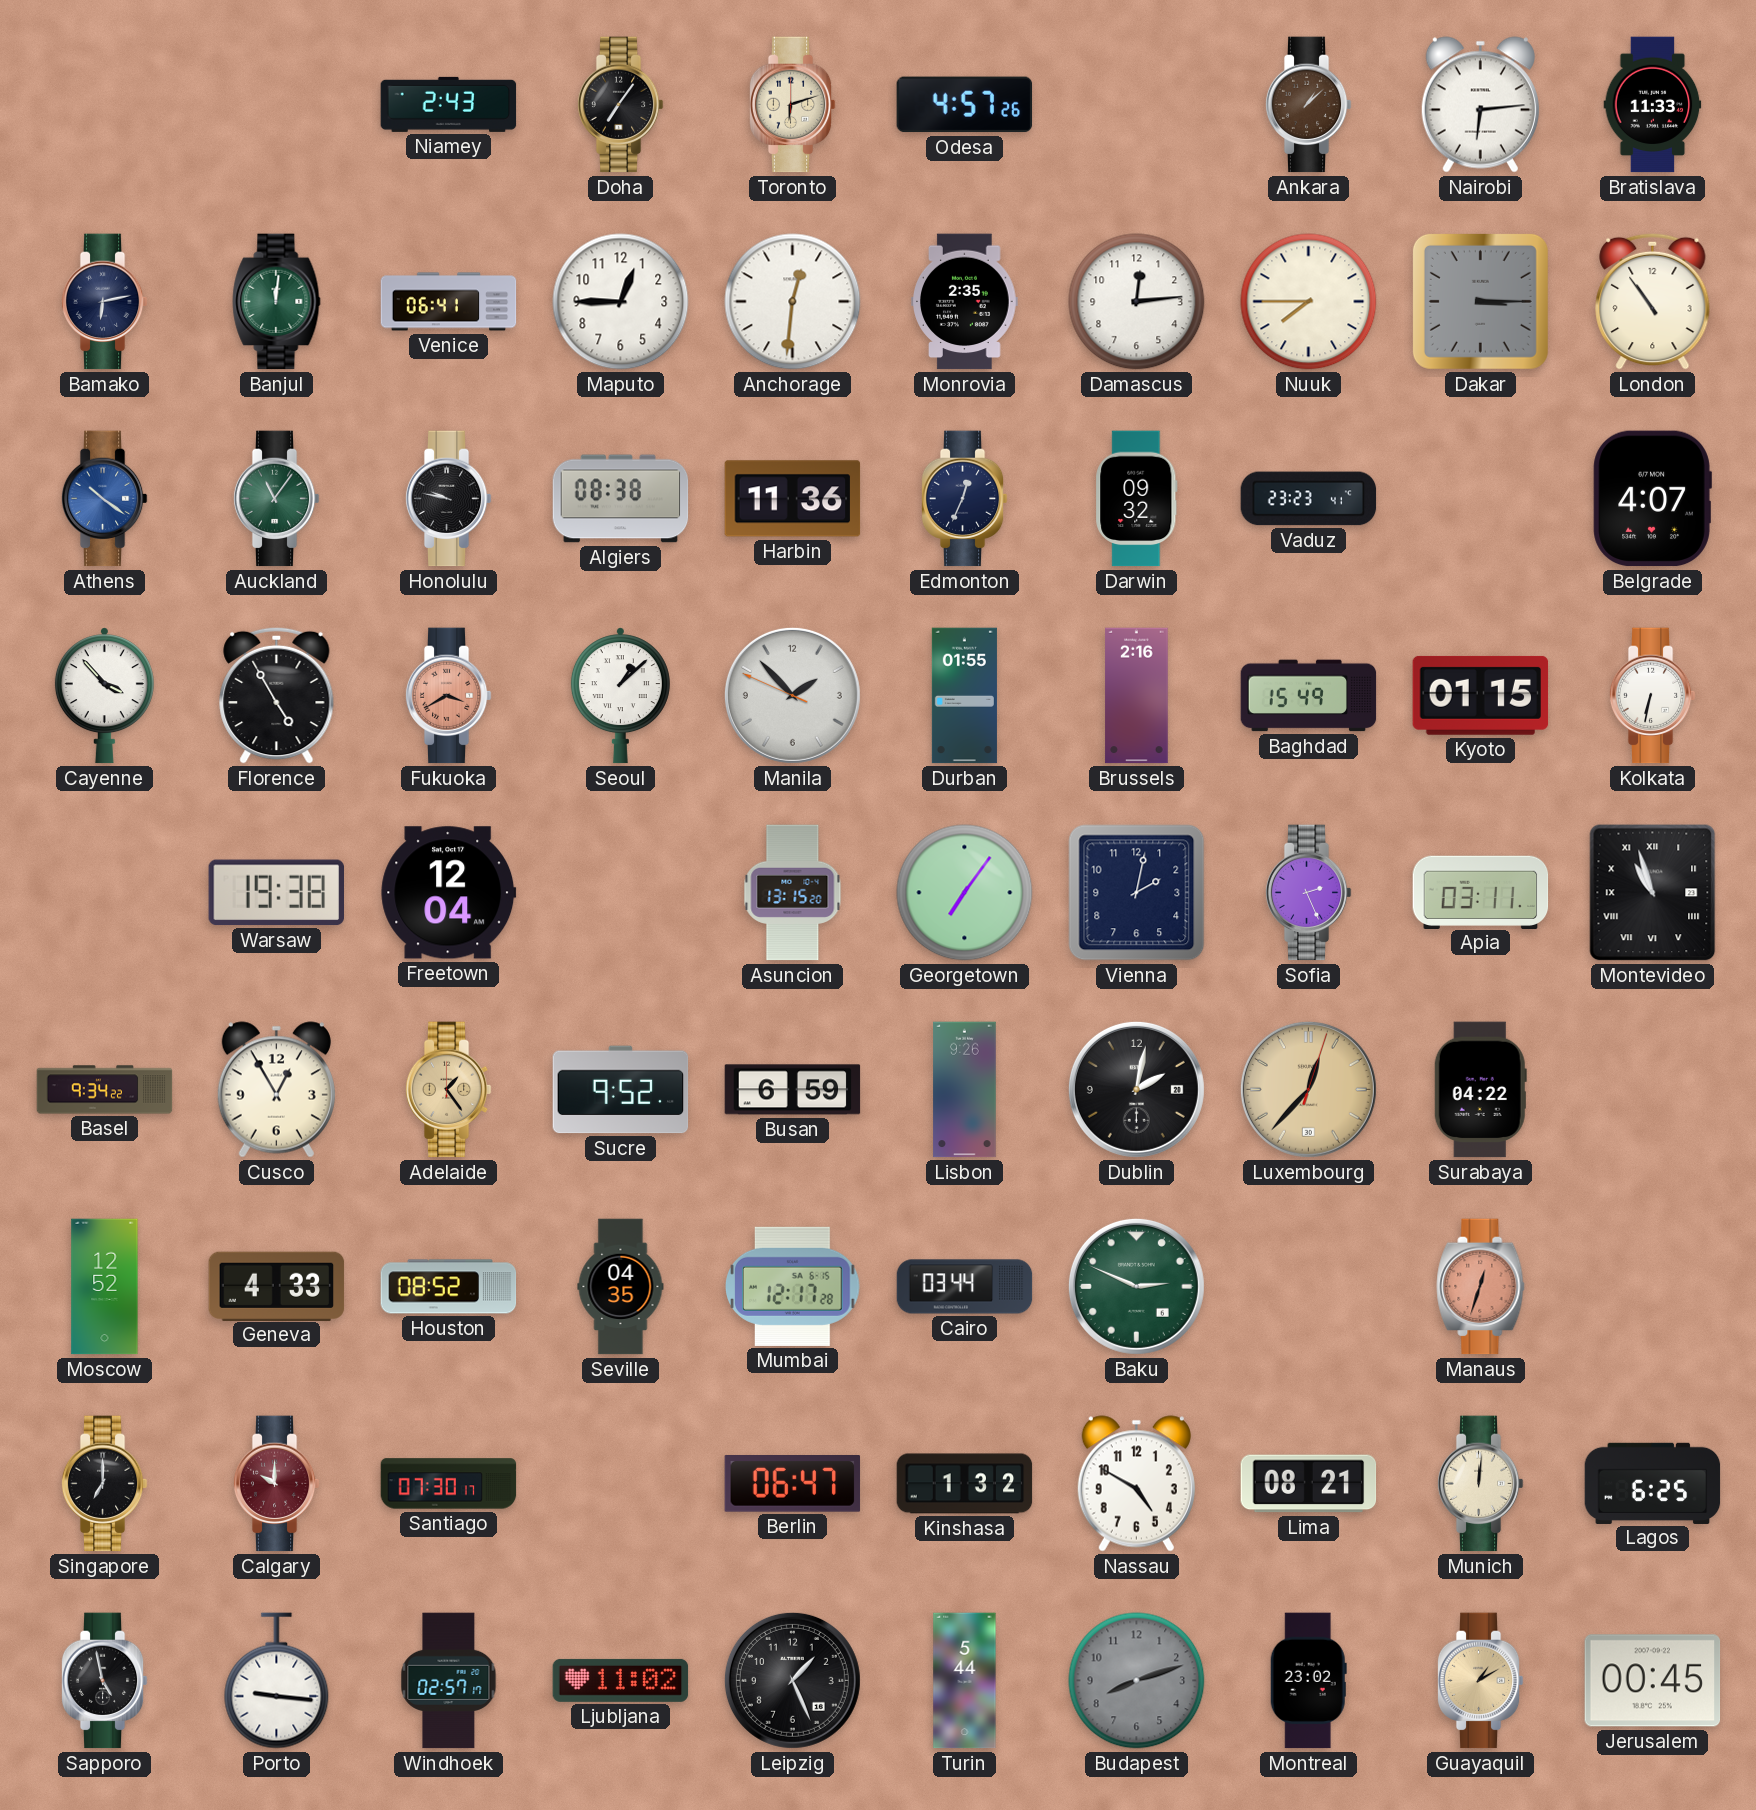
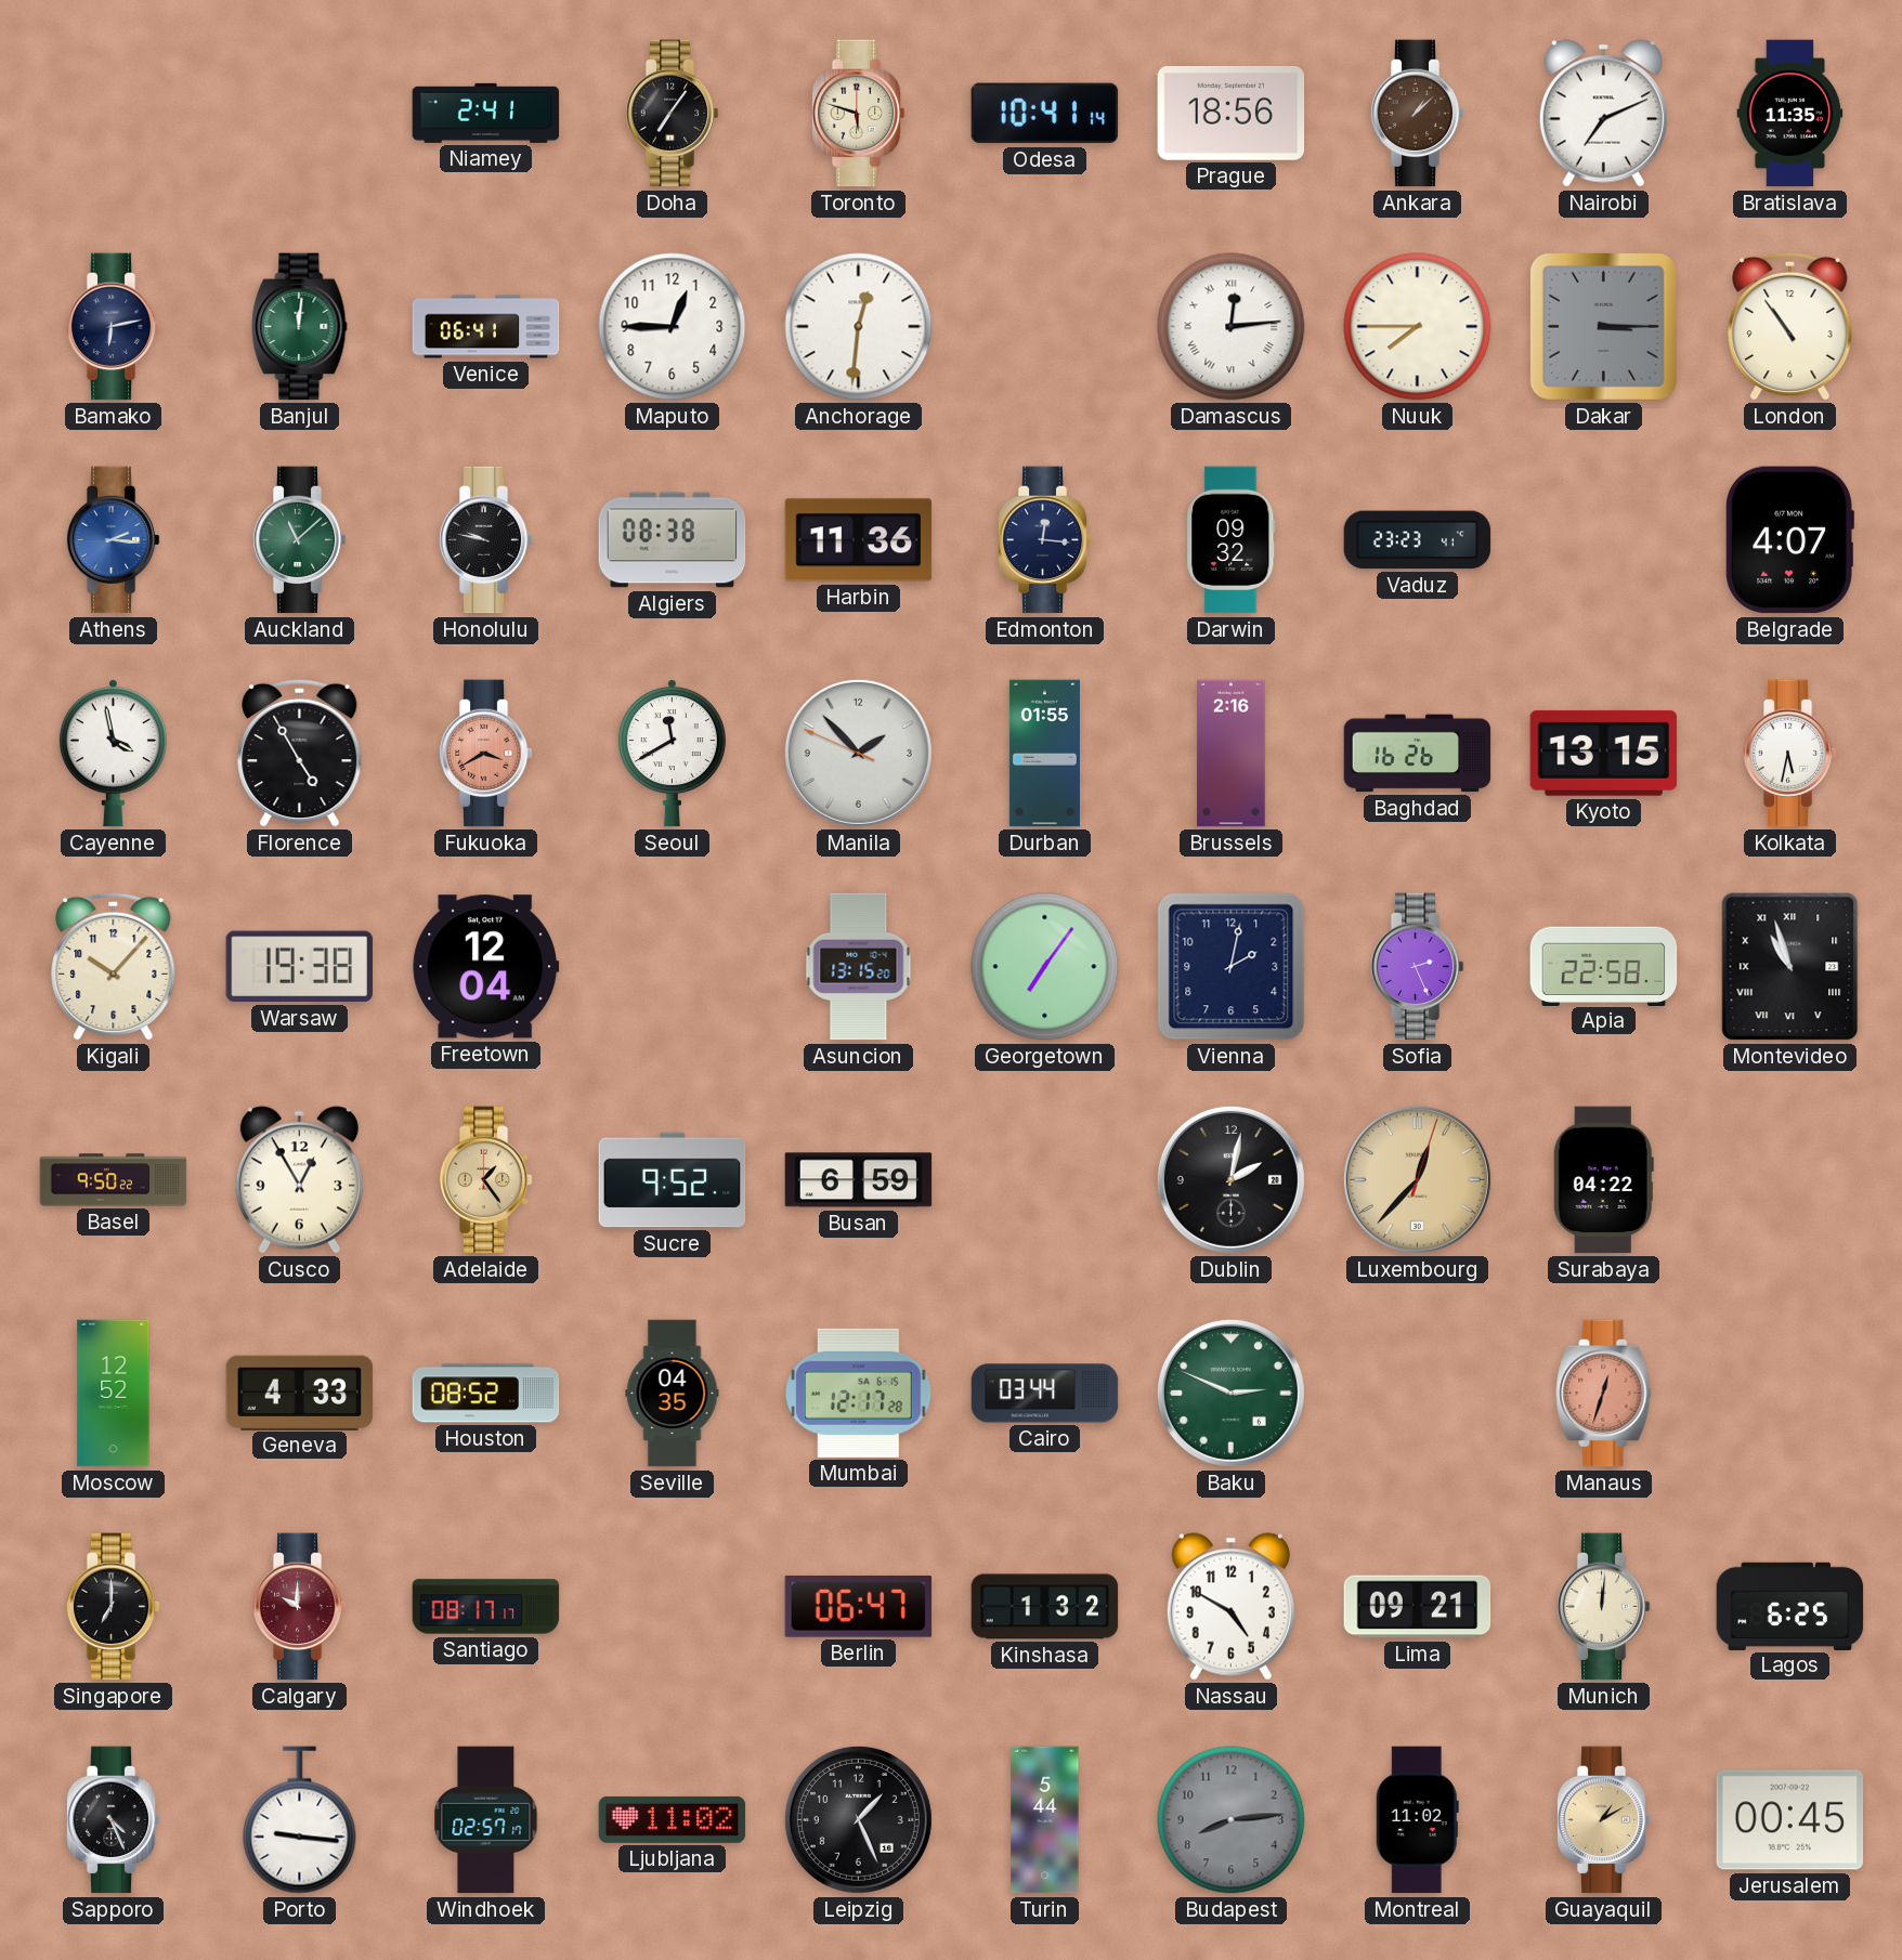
Niamey: 2:43 -> 2:41
Toronto: 6:12 -> 5:48
Odesa: 4:57 -> 10:41
Prague: none -> 18:56
Nairobi: 6:14 -> 7:11
Bratislava: 11:33 -> 11:35
Monrovia: 2:35 -> none
Damascus numerals: Arabic -> Roman
Athens: 10:21 -> 2:16
Auckland: 11:06 -> 11:08
Edmonton: 12:34 -> 12:16
Cayenne: 3:53 -> 3:58
Seoul: 1:08 -> 11:40
Baghdad: 15:49 -> 16:26
Kyoto: 01:15 -> 13:15
Kolkata: 6:32 -> 5:32
Kigali: none -> 10:07
Apia: 03:11 -> 22:58
Basel: 9:34 -> 9:50
Lisbon: 9:26 -> none
Santiago: 07:30 -> 08:17
Lima: 08:21 -> 09:21
Sapporo: 4:58 -> 4:26
Budapest: 8:12 -> 8:14
Montreal: 23:02 -> 11:02
